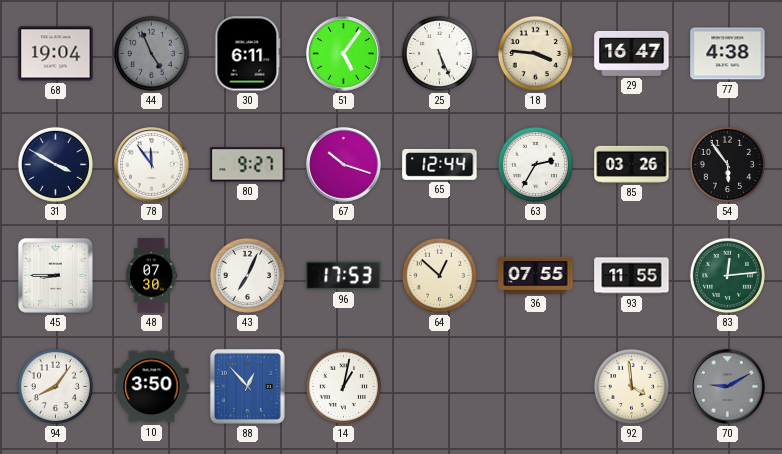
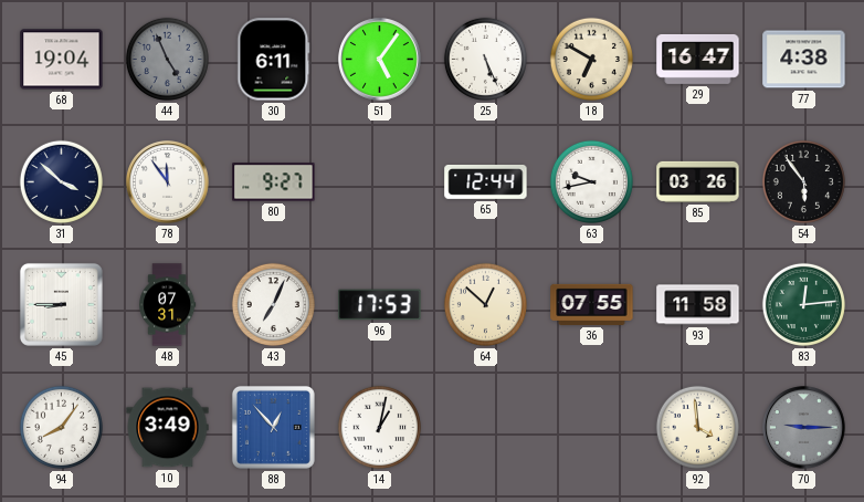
18: 3:46 -> 6:50
31: 3:50 -> 3:52
67: 10:18 -> none
63: 2:35 -> 9:43
48: 07:30 -> 07:31
93: 11:55 -> 11:58
10: 3:50 -> 3:49
70: 9:10 -> 9:15
